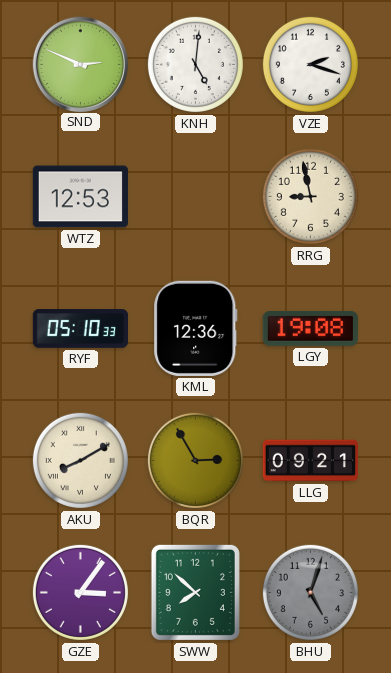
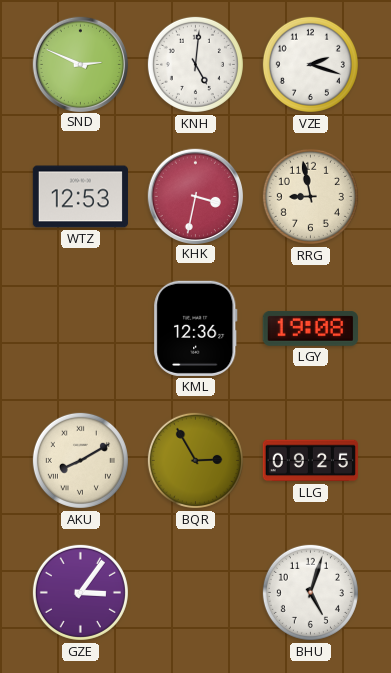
KHK: none -> 3:32
RYF: 05:10 -> none
LLG: 09:21 -> 09:25
SWW: 7:52 -> none
BHU dial: grey -> white
